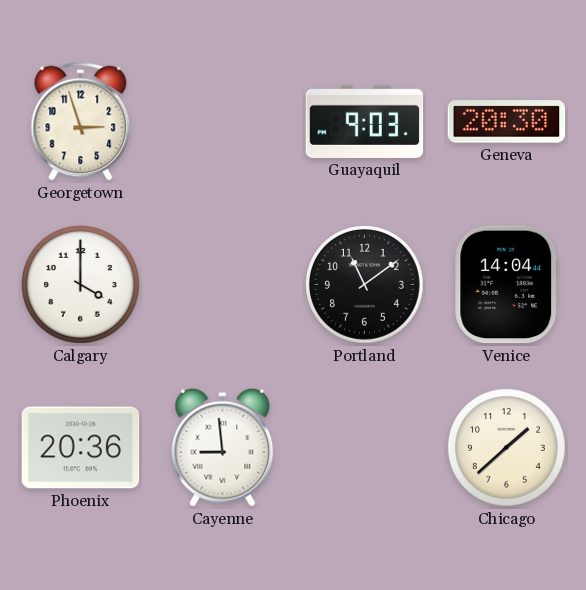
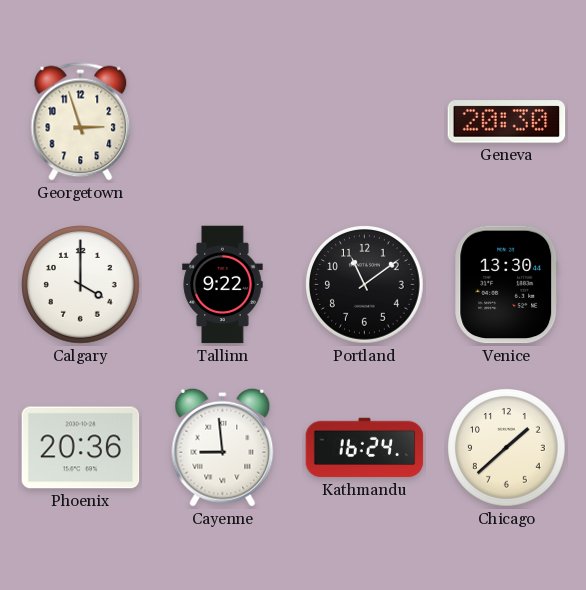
Guayaquil: 9:03 -> none
Tallinn: none -> 9:22
Venice: 14:04 -> 13:30
Kathmandu: none -> 16:24
